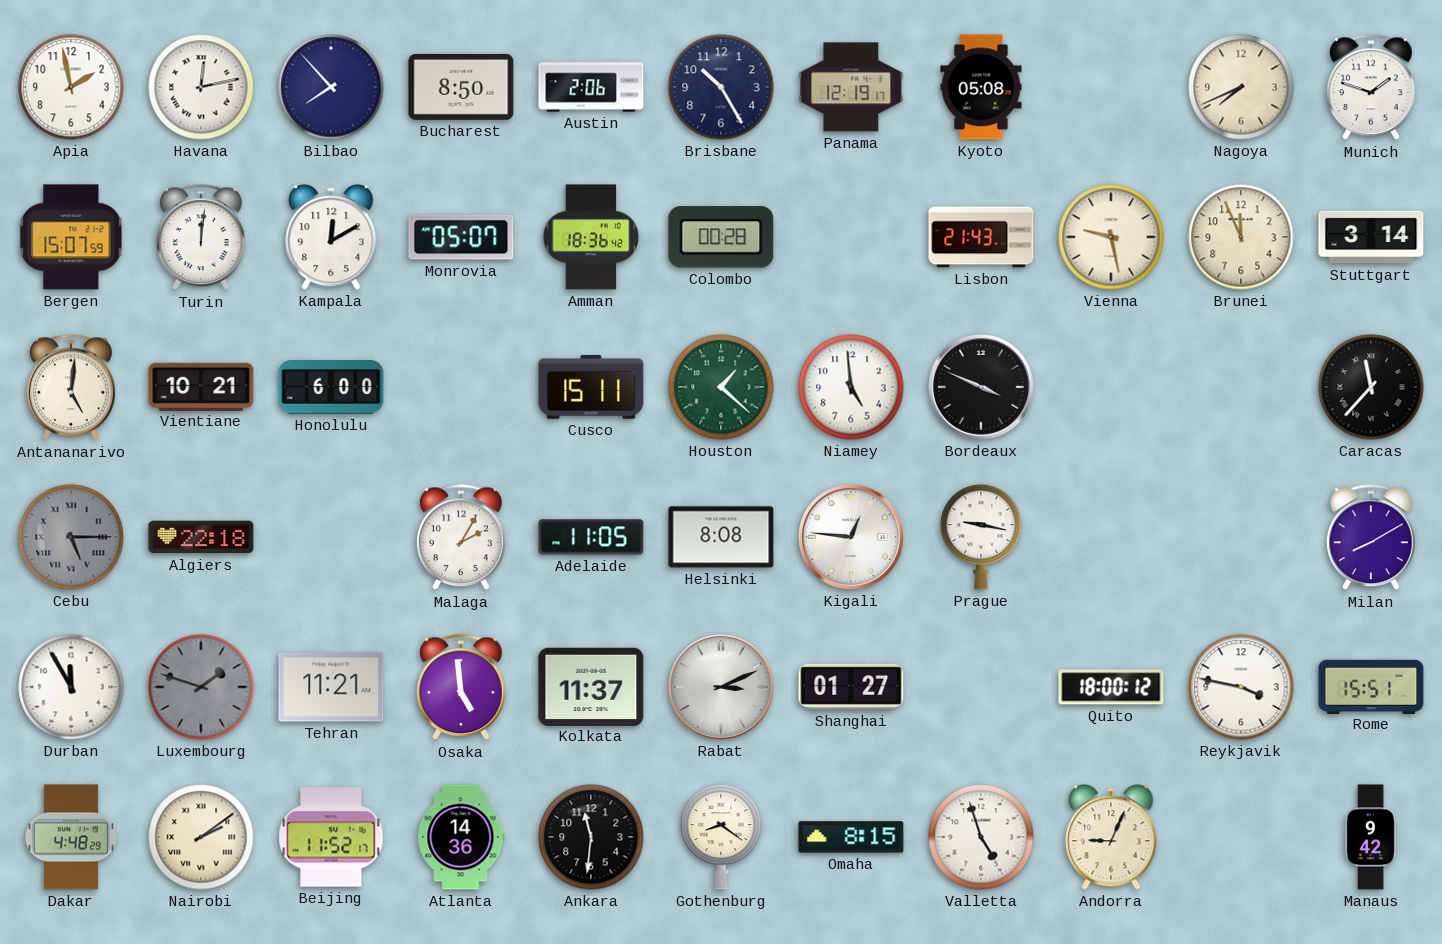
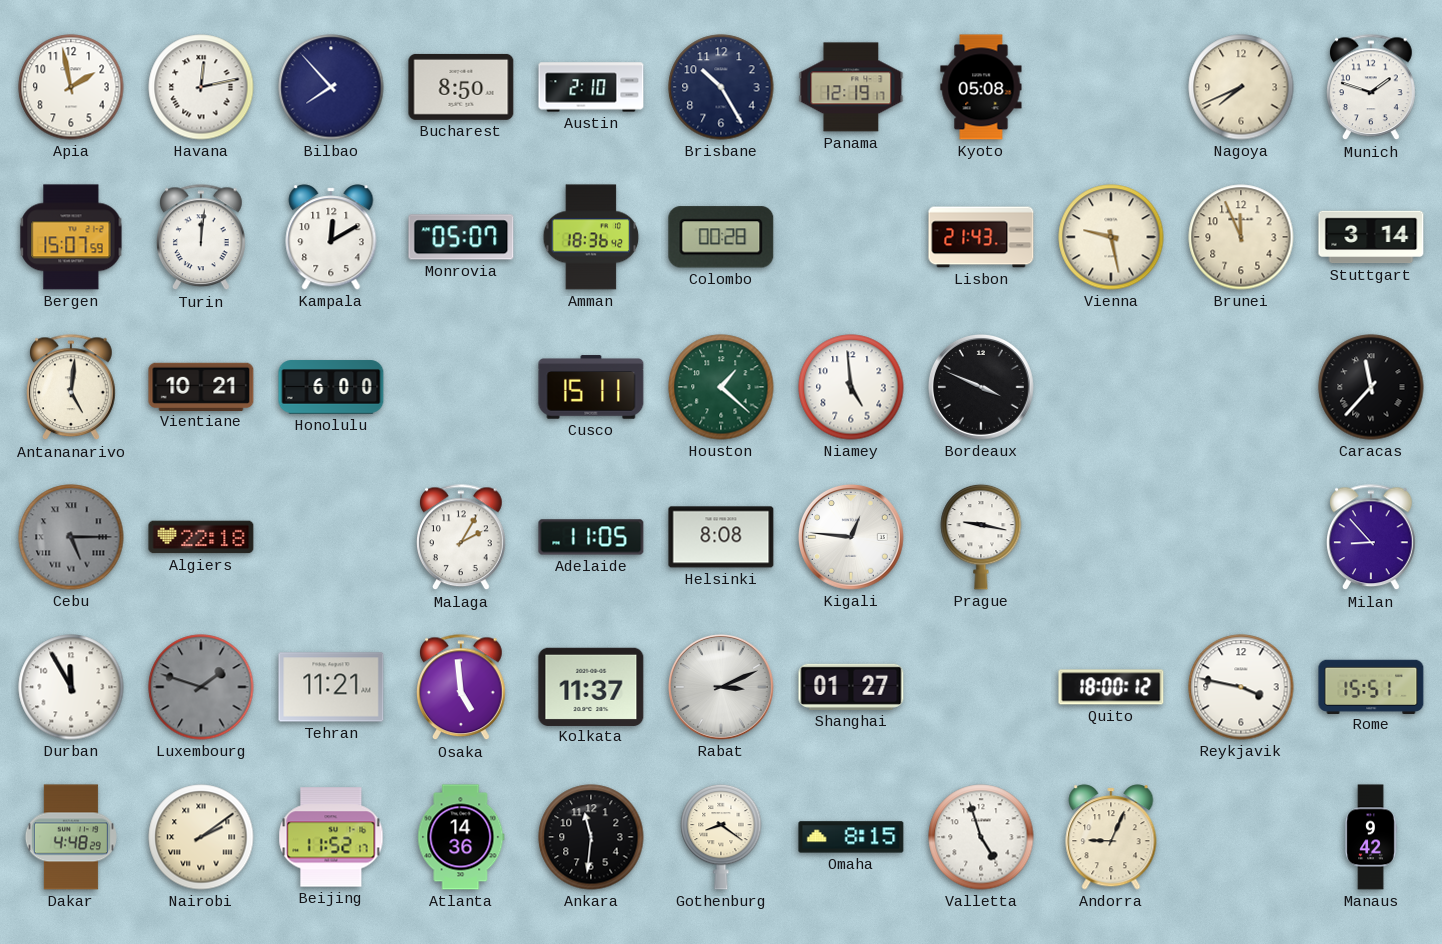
Austin: 2:06 -> 2:10
Milan: 8:10 -> 8:53
